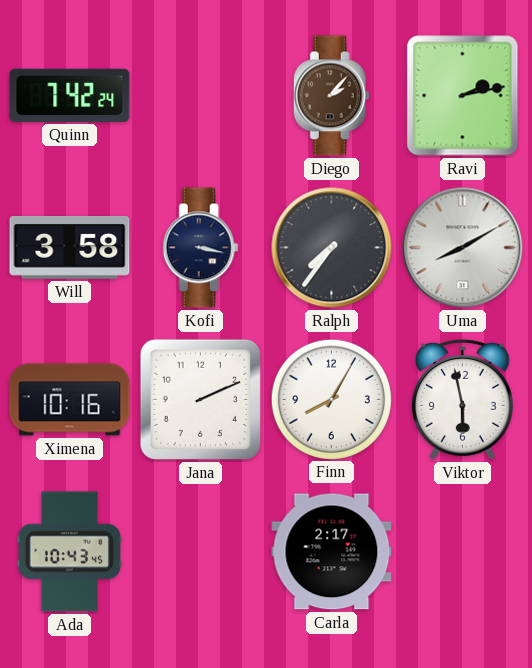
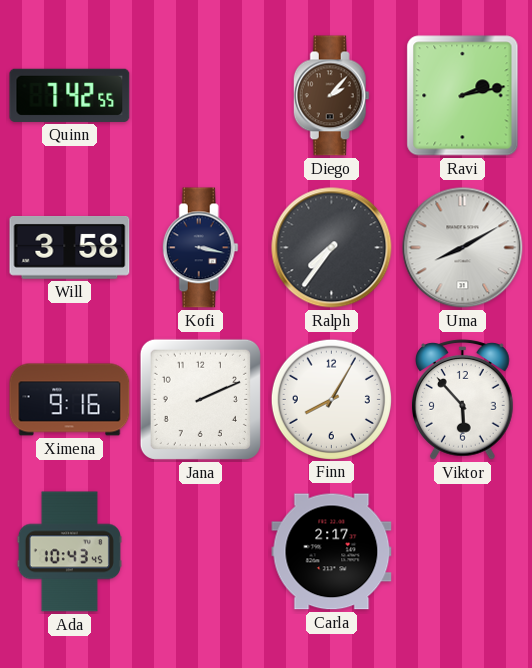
Quinn: 7:42:24 -> 7:42:55
Ximena: 10:16 -> 9:16
Viktor: 5:58 -> 5:53
